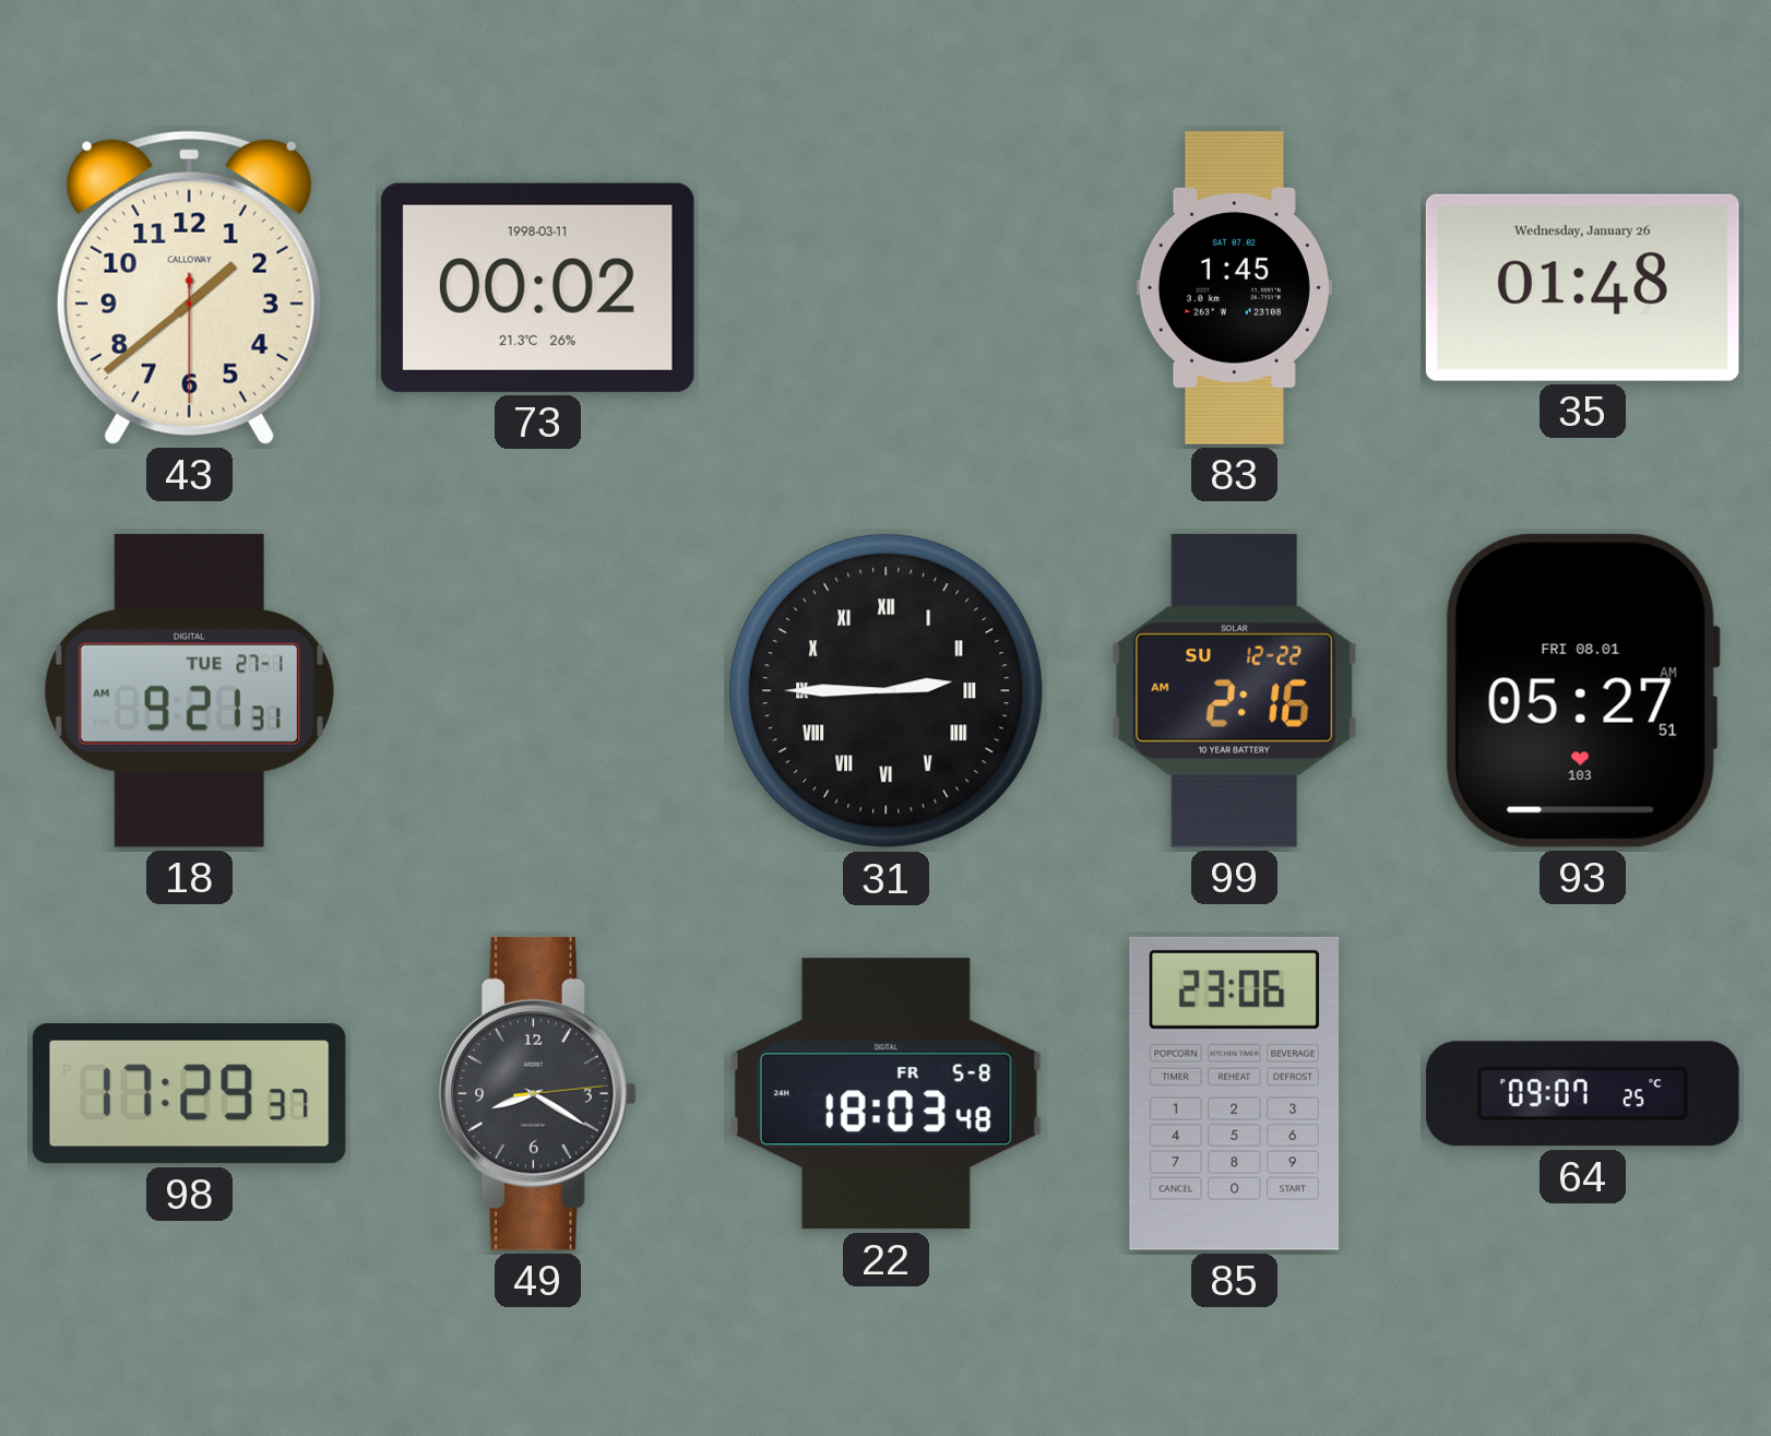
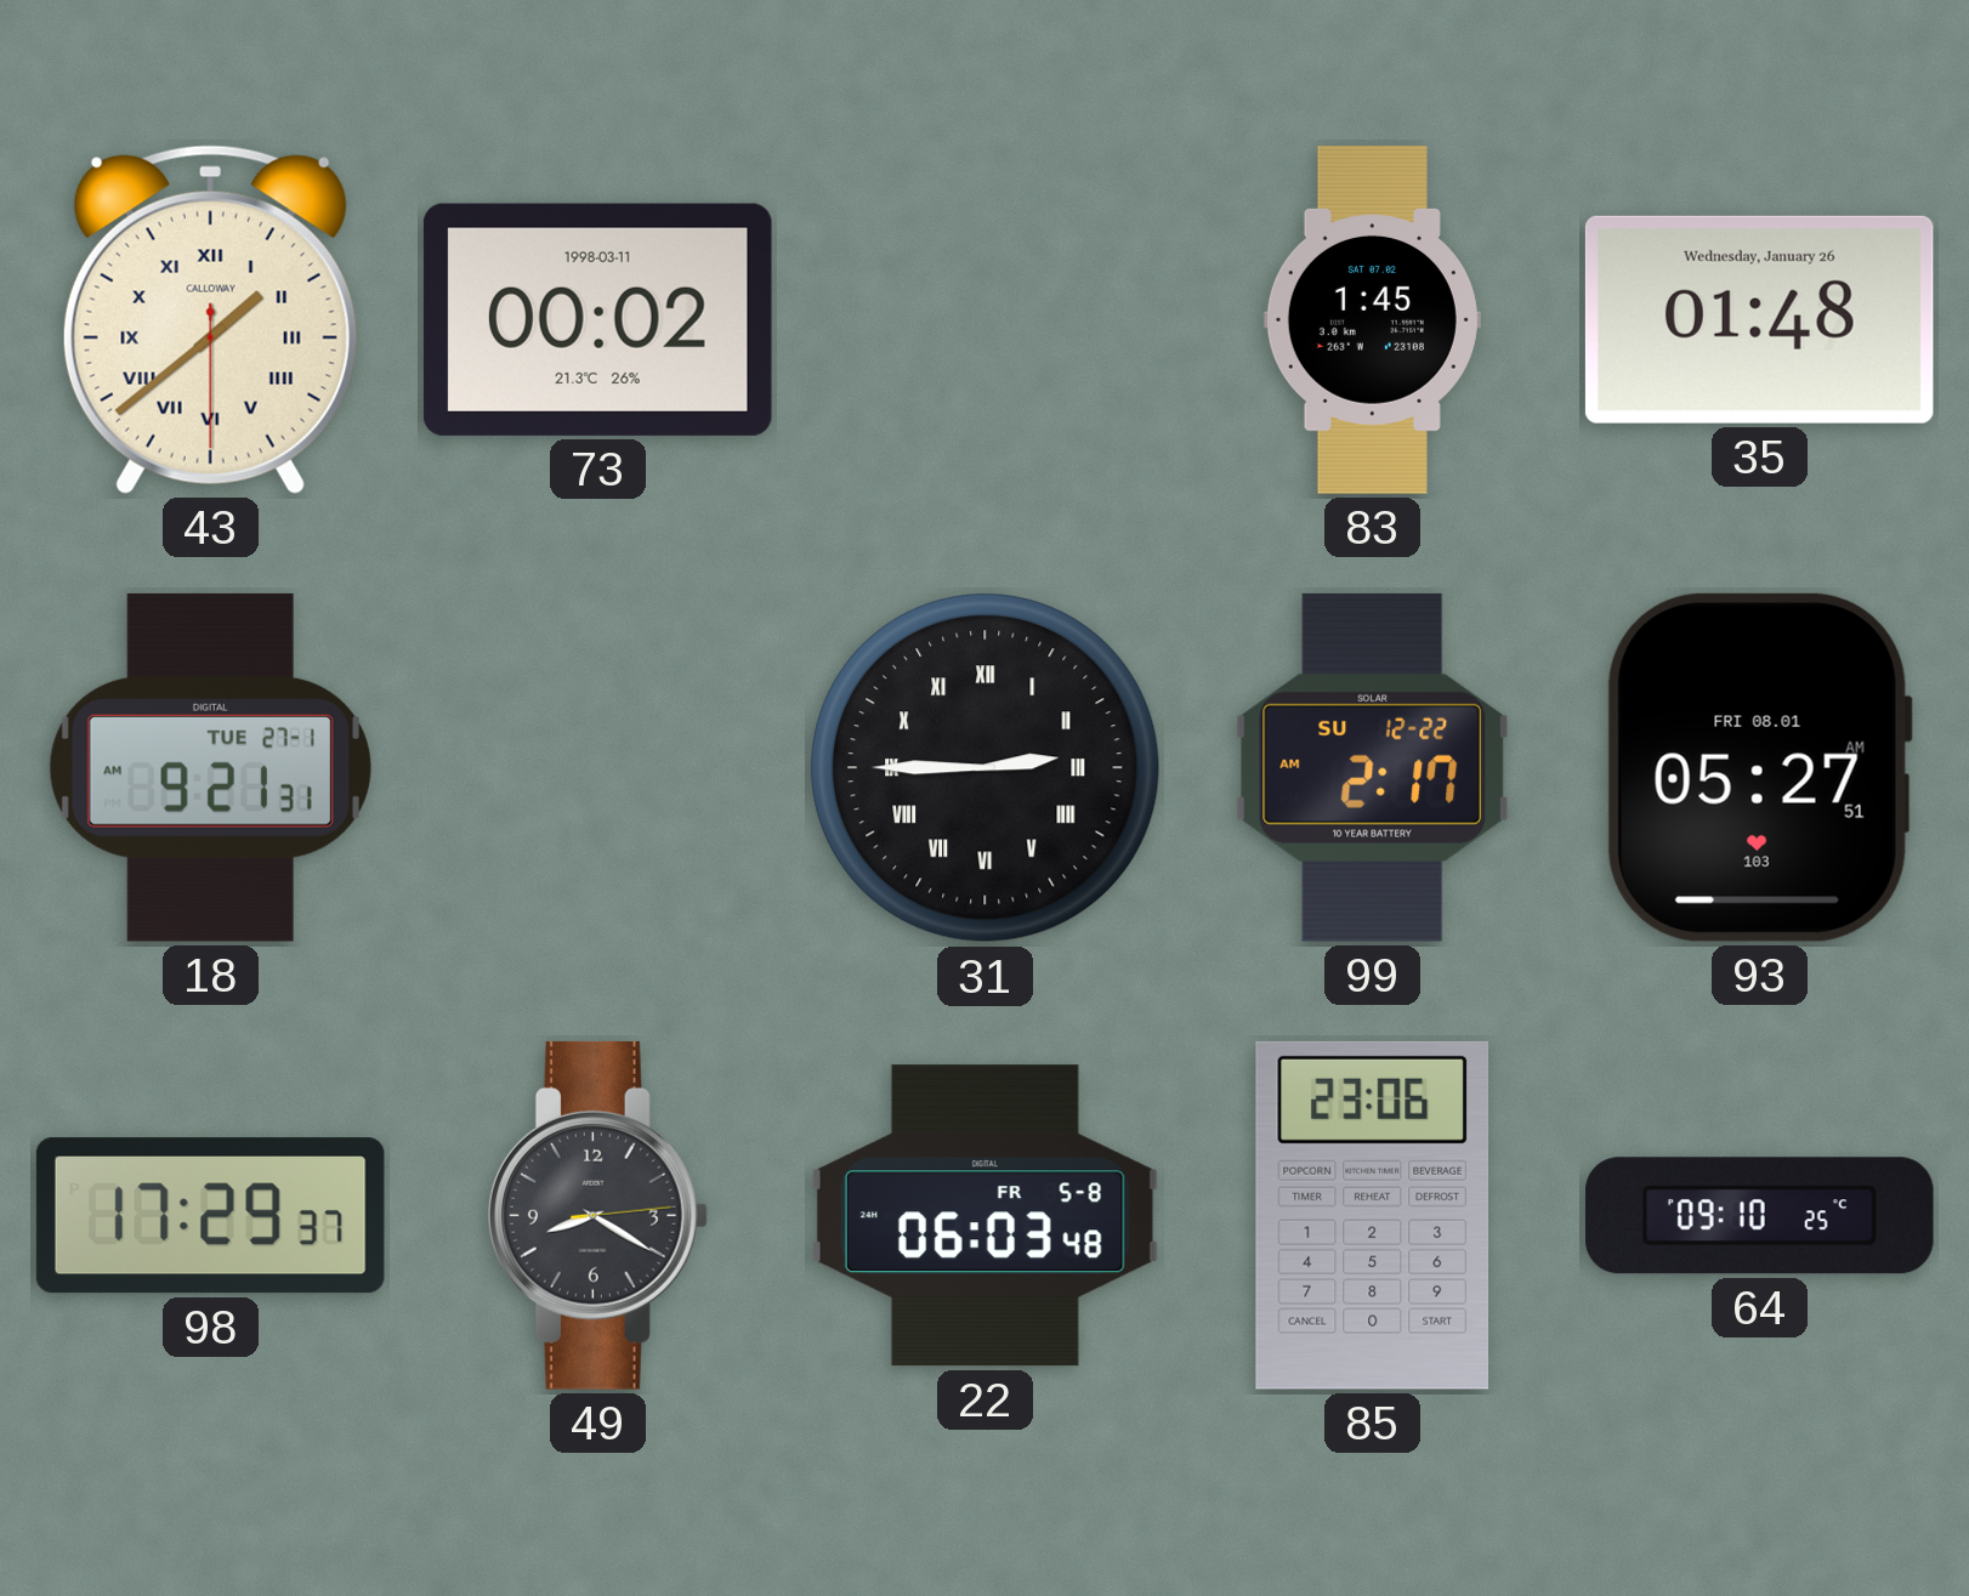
43 numerals: Arabic -> Roman
99: 2:16 -> 2:17
22: 18:03 -> 06:03
64: 09:07 -> 09:10
